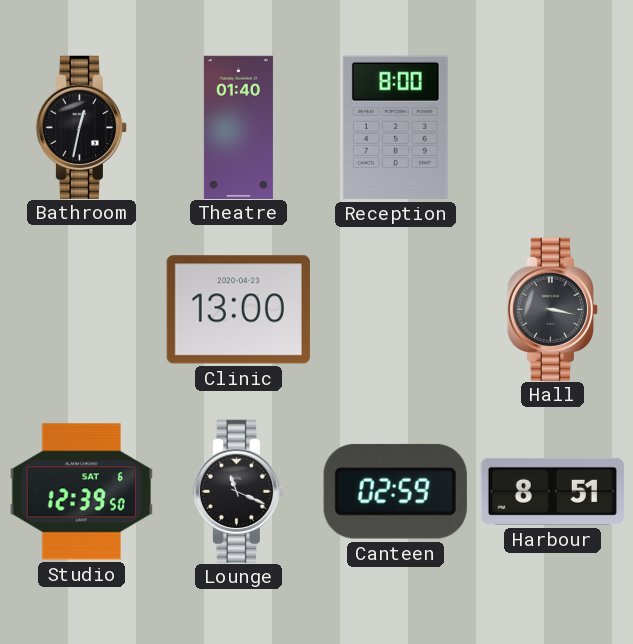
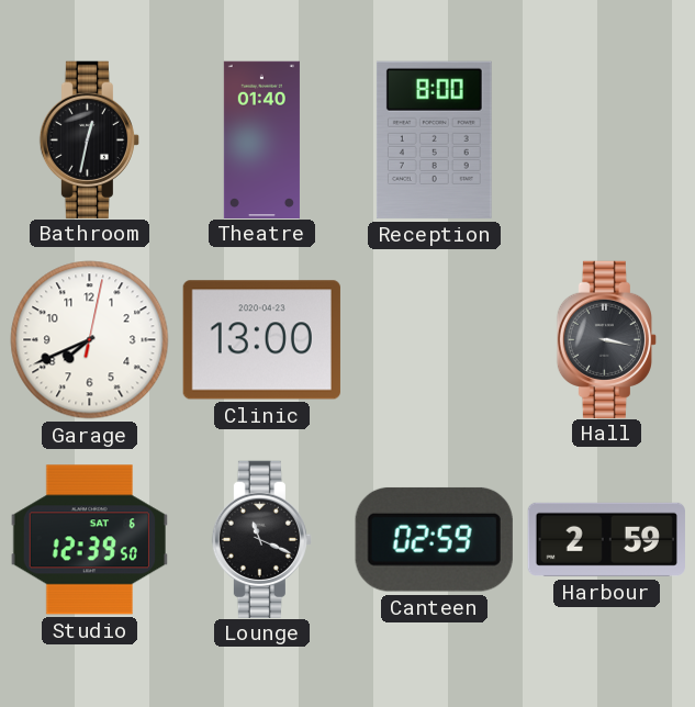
Garage: none -> 7:41
Harbour: 8:51 -> 2:59
